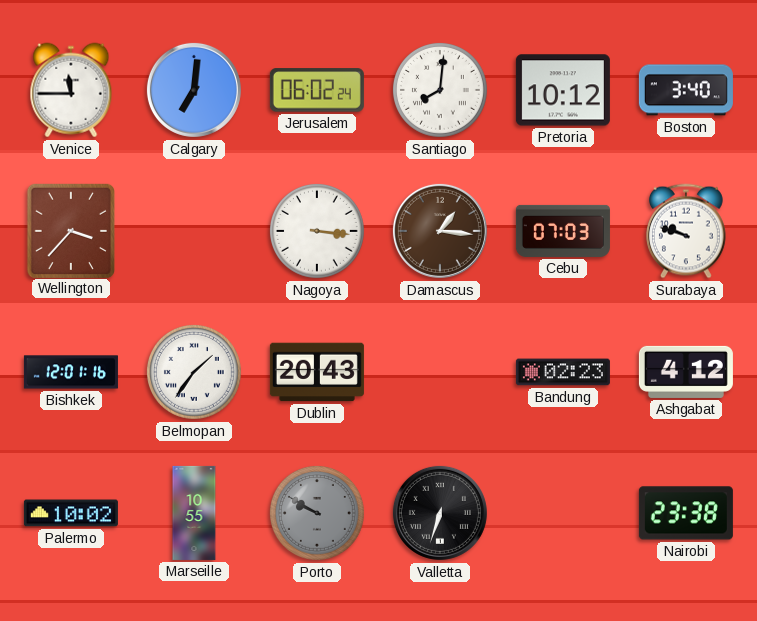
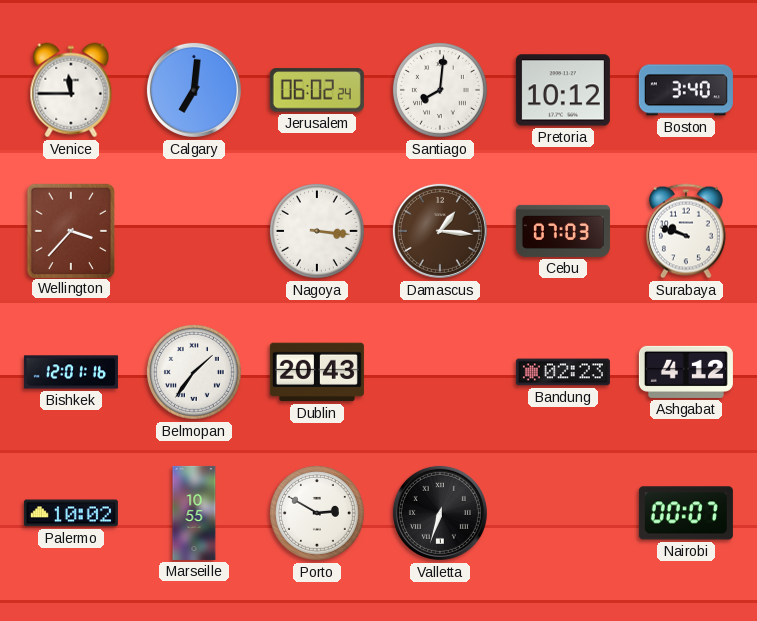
Porto: 9:50 -> 2:50
Porto dial: grey -> white
Nairobi: 23:38 -> 00:07
